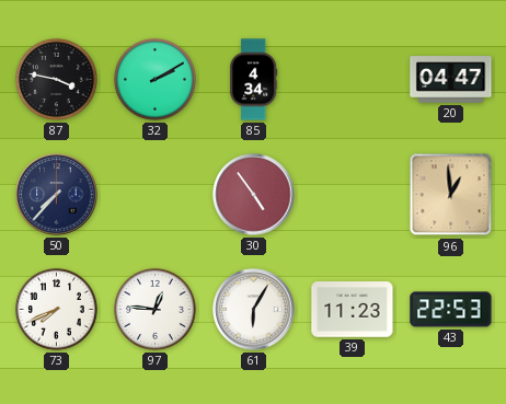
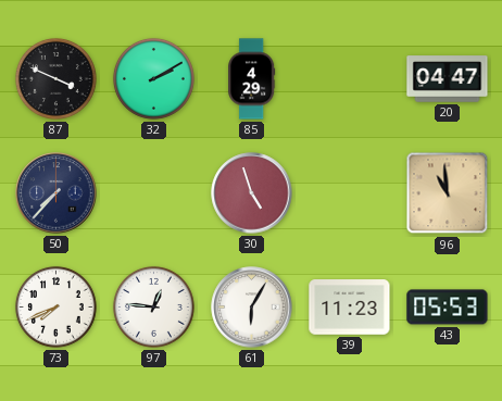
87: 3:47 -> 3:49
85: 4:34 -> 4:29
30: 4:54 -> 4:57
96: 12:59 -> 10:59
43: 22:53 -> 05:53
